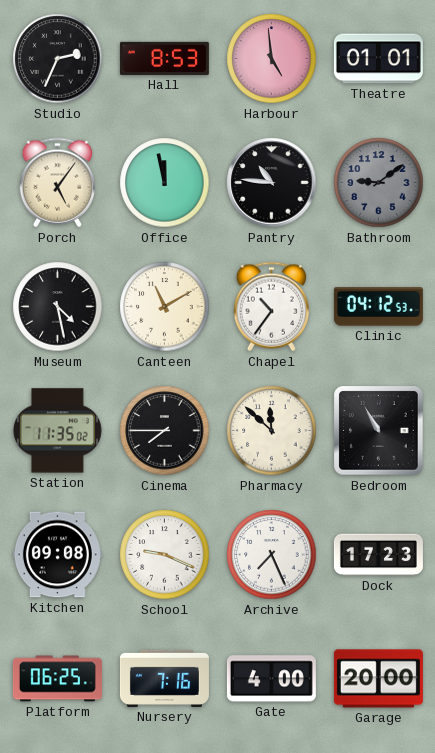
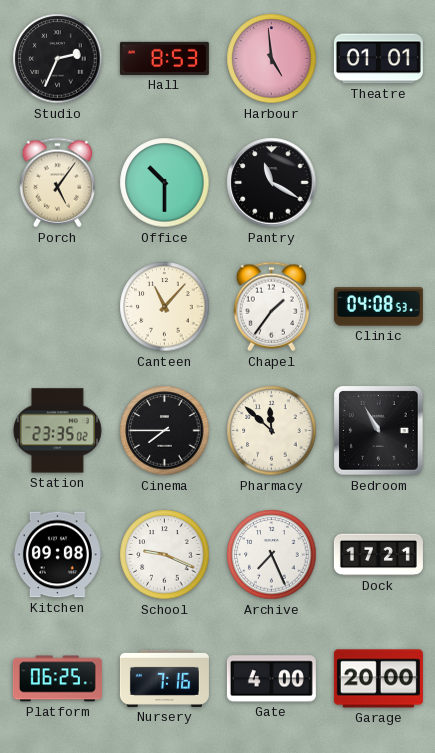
Office: 11:58 -> 10:30
Pantry: 10:46 -> 11:20
Bathroom: 9:09 -> none
Museum: 4:28 -> none
Canteen: 11:10 -> 11:07
Chapel: 10:36 -> 1:36
Clinic: 04:12 -> 04:08
Station: 11:35 -> 23:35
Dock: 17:23 -> 17:21
